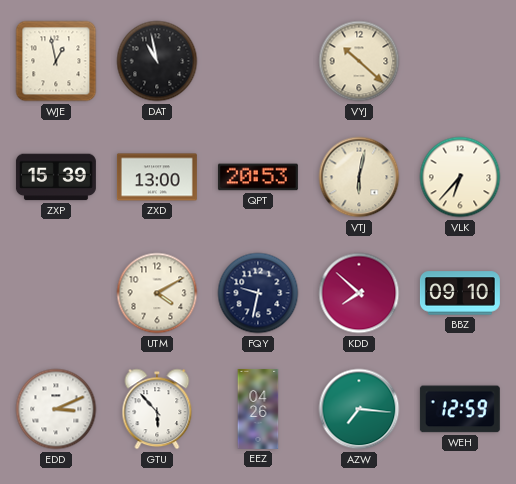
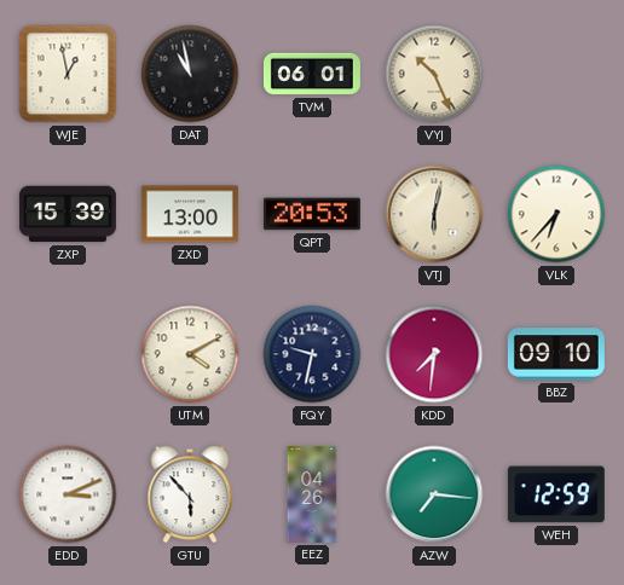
TVM: none -> 06:01
VYJ: 10:22 -> 10:26
KDD: 7:52 -> 7:31
